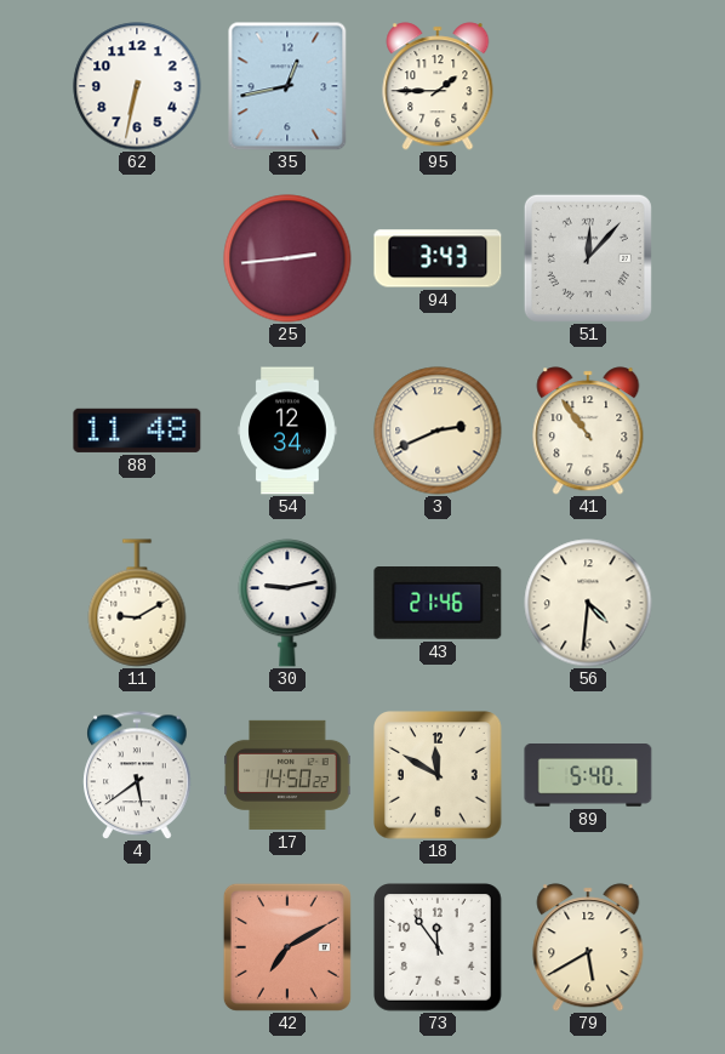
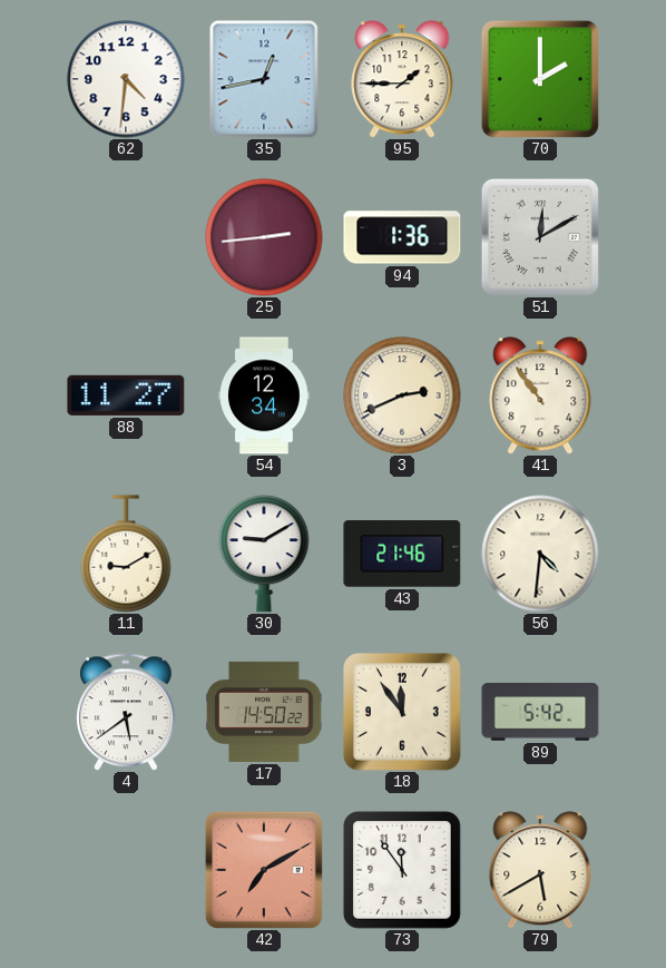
62: 6:32 -> 4:31
70: none -> 2:00
94: 3:43 -> 1:36
51: 12:07 -> 12:10
88: 11:48 -> 11:27
30: 9:13 -> 9:10
18: 11:50 -> 11:54
89: 5:40 -> 5:42
